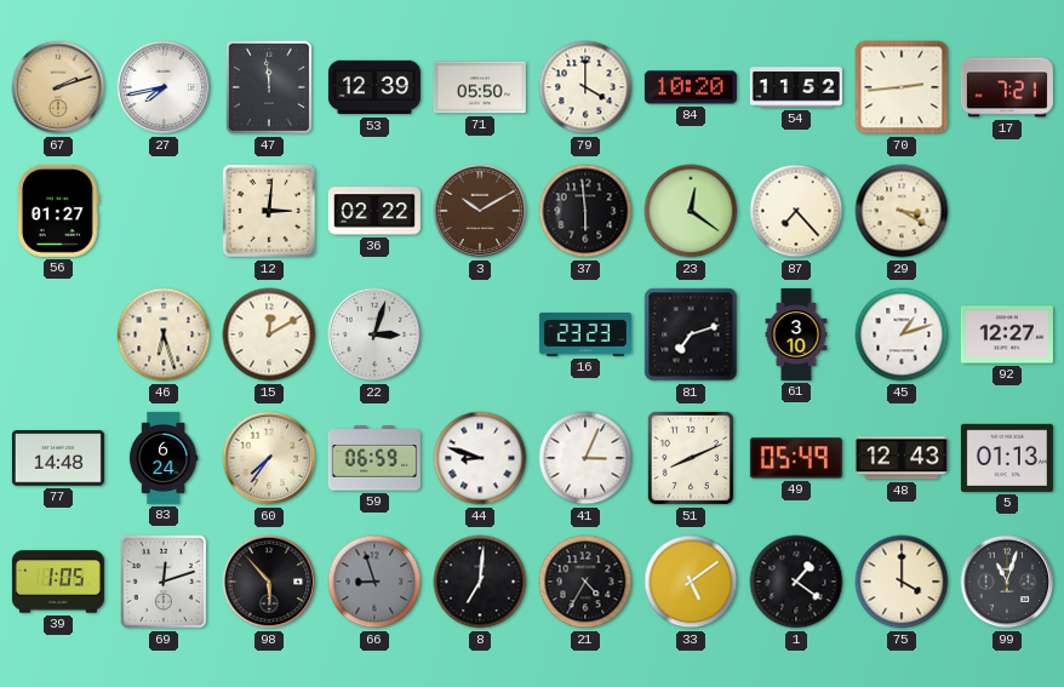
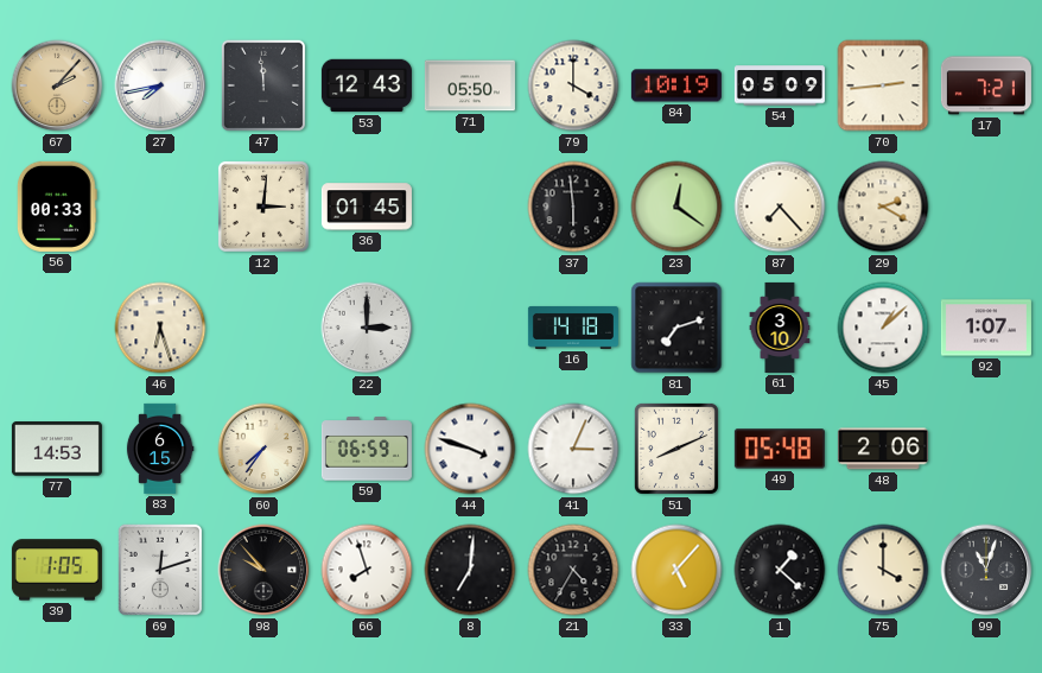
67: 2:12 -> 2:07
53: 12:39 -> 12:43
84: 10:20 -> 10:19
54: 11:52 -> 05:09
56: 01:27 -> 00:33
36: 02:22 -> 01:45
3: 10:10 -> none
29: 3:20 -> 2:20
15: 12:10 -> none
22: 3:03 -> 3:00
16: 23:23 -> 14:18
45: 1:12 -> 1:08
92: 12:27 -> 1:07
77: 14:48 -> 14:53
83: 6:24 -> 6:15
44: 8:48 -> 3:48
49: 05:49 -> 05:48
48: 12:43 -> 2:06
5: 01:13 -> none
98: 5:53 -> 9:53
66: 8:57 -> 7:57
66 dial: grey -> white
33: 5:09 -> 5:07
1: 1:21 -> 1:22
